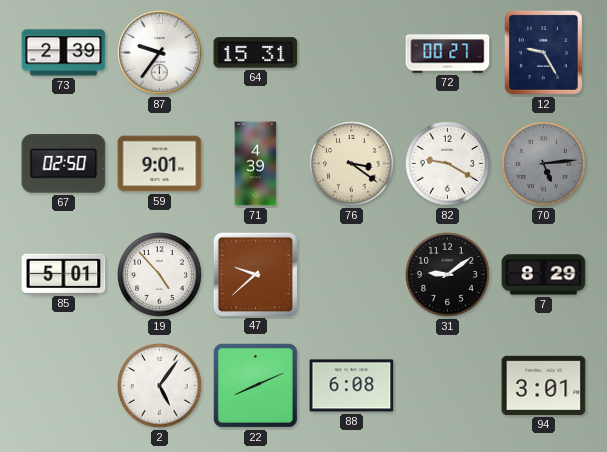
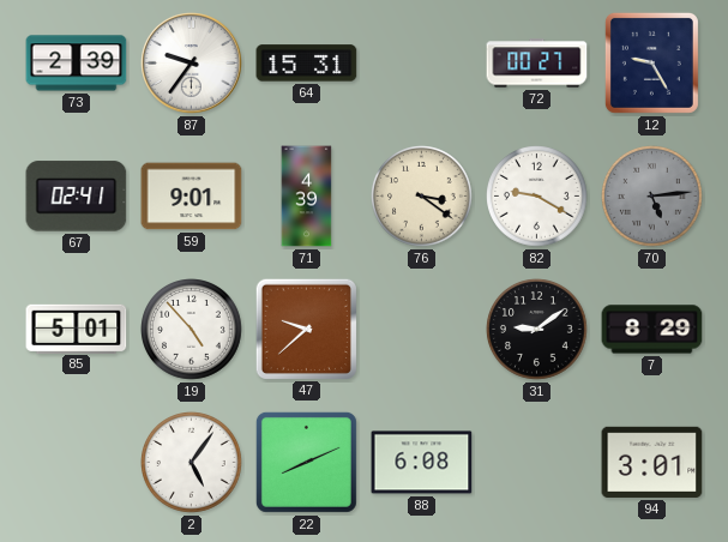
67: 02:50 -> 02:41
